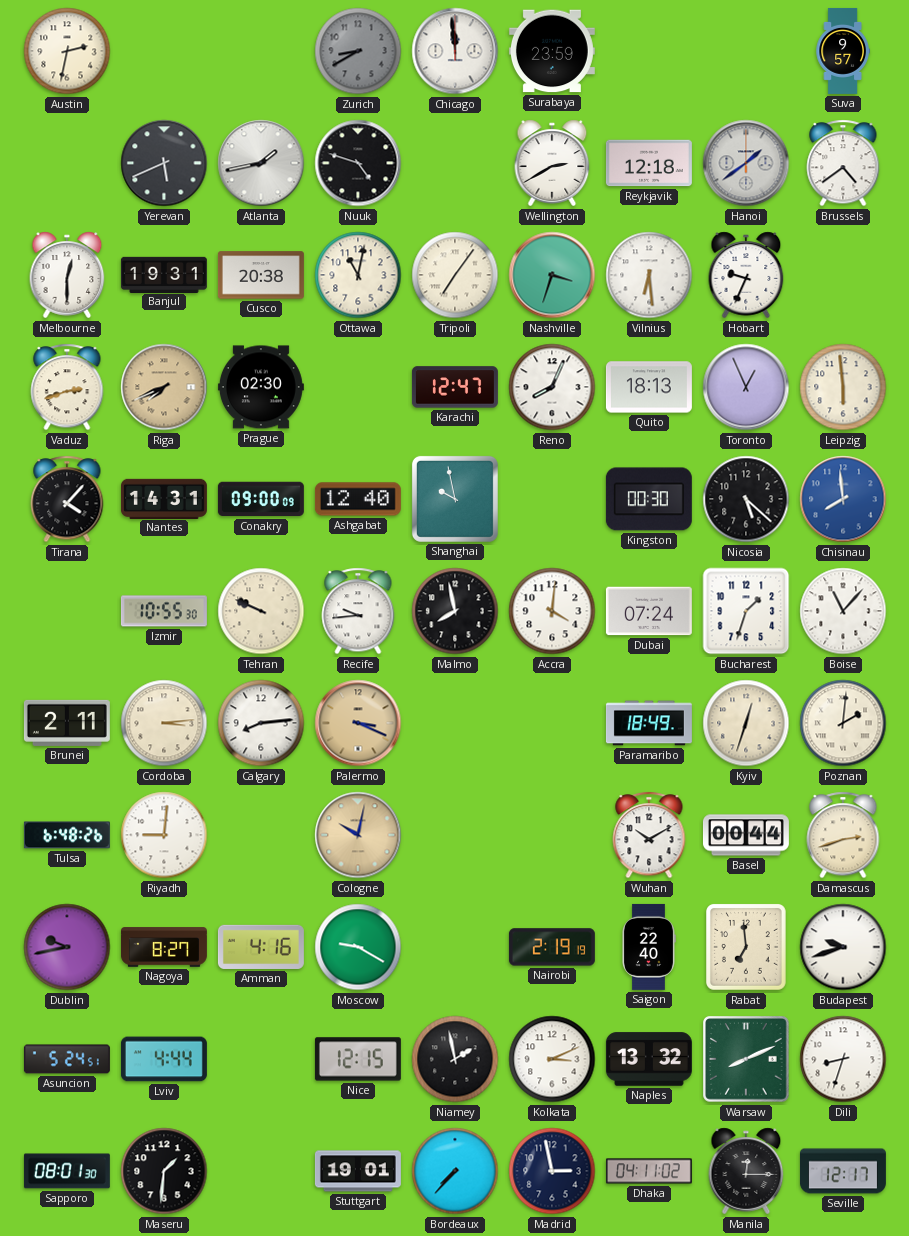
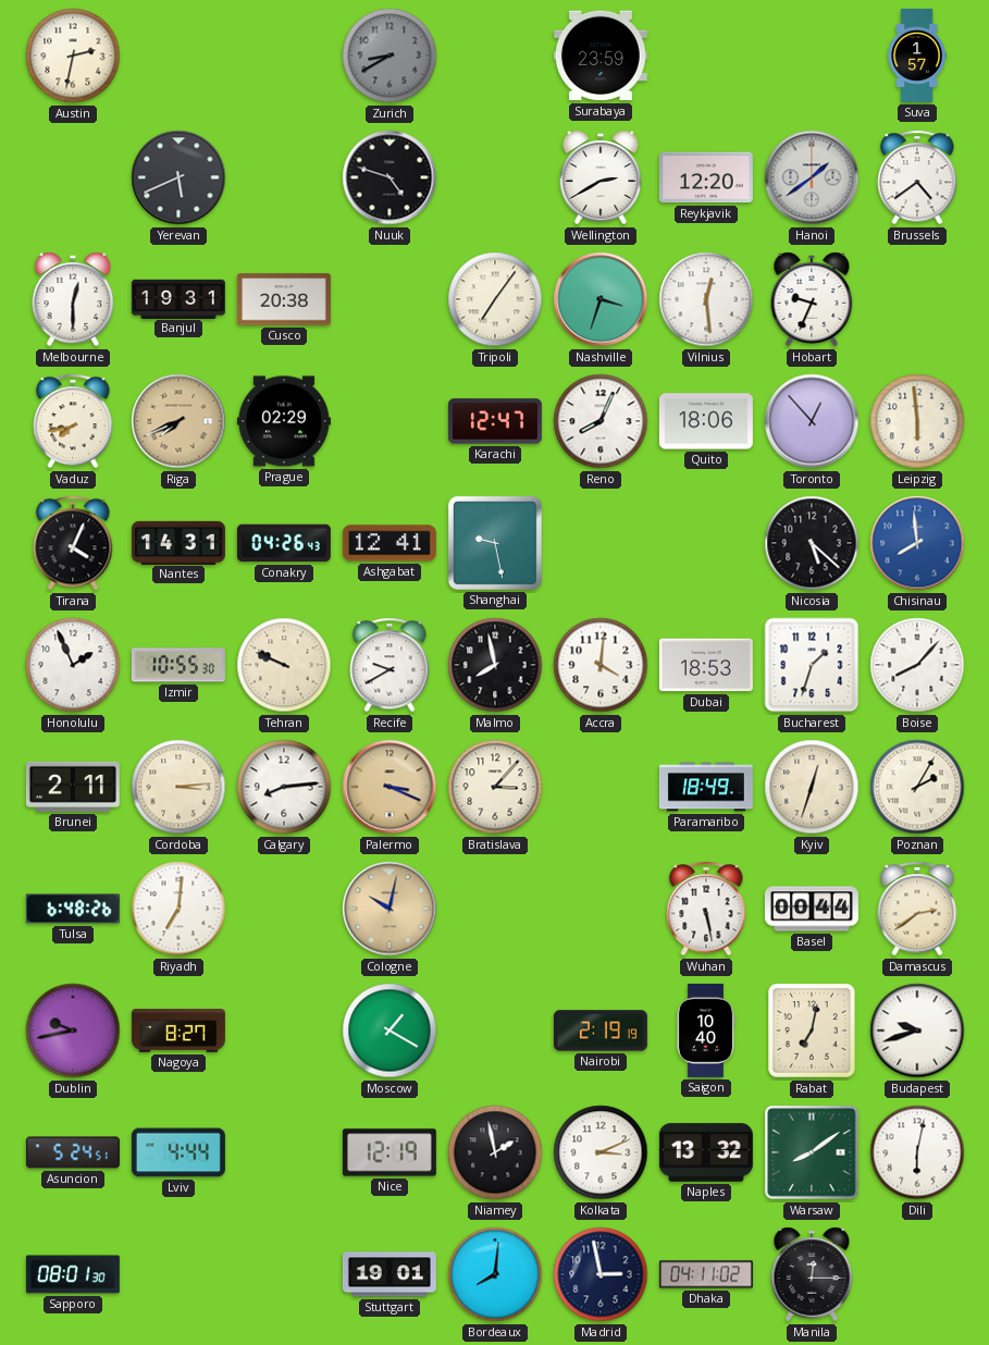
Chicago: 11:59 -> none
Suva: 9:57 -> 1:57
Atlanta: 1:43 -> none
Reykjavik: 12:18 -> 12:20
Ottawa: 11:02 -> none
Vilnius: 6:29 -> 12:29
Vaduz: 2:42 -> 7:43
Prague: 02:30 -> 02:29
Quito: 18:13 -> 18:06
Toronto: 12:56 -> 12:53
Tirana: 4:07 -> 4:04
Conakry: 09:00 -> 04:26
Ashgabat: 12:40 -> 12:41
Shanghai: 9:58 -> 9:28
Kingston: 00:30 -> none
Honolulu: none -> 1:56
Recife: 9:44 -> 9:40
Dubai: 07:24 -> 18:53
Boise: 11:07 -> 8:07
Bratislava: none -> 3:07
Poznan: 2:01 -> 2:05
Riyadh: 9:01 -> 7:01
Wuhan: 10:10 -> 5:28
Damascus: 2:42 -> 2:39
Amman: 4:16 -> none
Moscow: 9:20 -> 1:20
Saigon: 22:40 -> 10:40
Rabat: 6:59 -> 7:02
Nice: 12:15 -> 12:19
Warsaw: 8:11 -> 8:09
Dili: 8:33 -> 6:02
Maseru: 1:31 -> none
Bordeaux: 7:37 -> 8:01
Seville: 12:17 -> none
